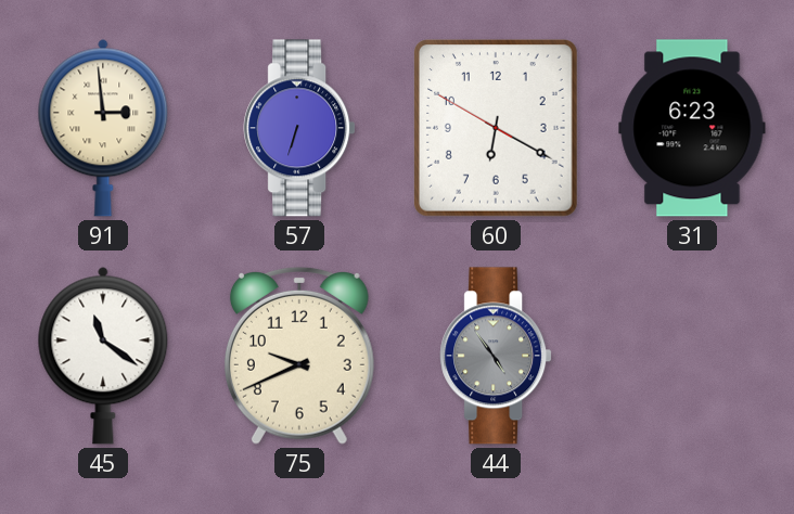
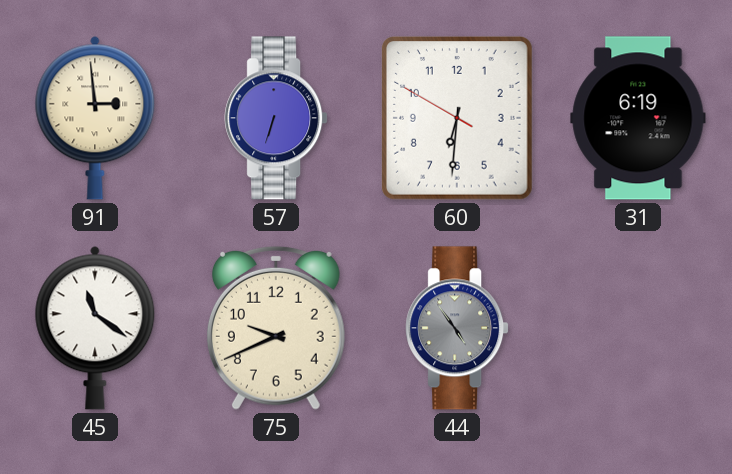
60: 6:19 -> 6:30
31: 6:23 -> 6:19
